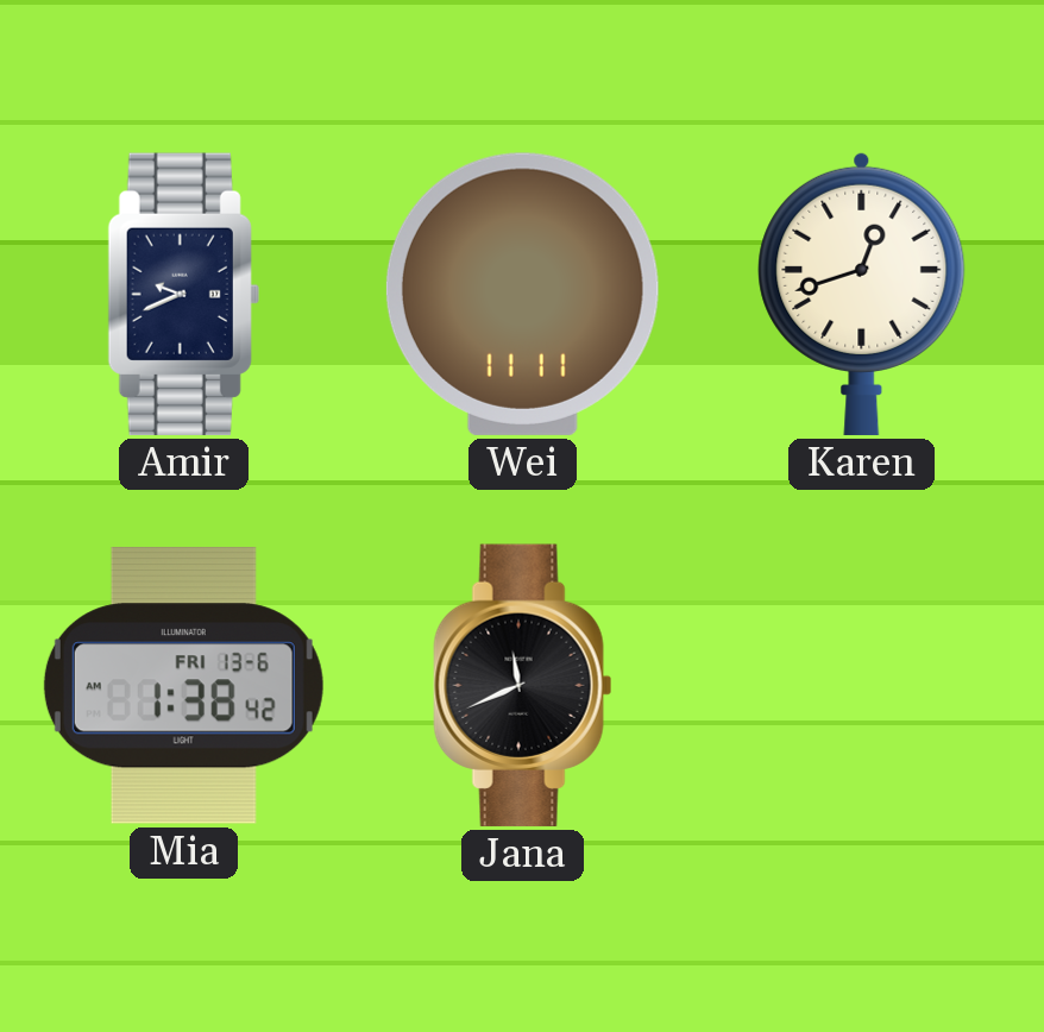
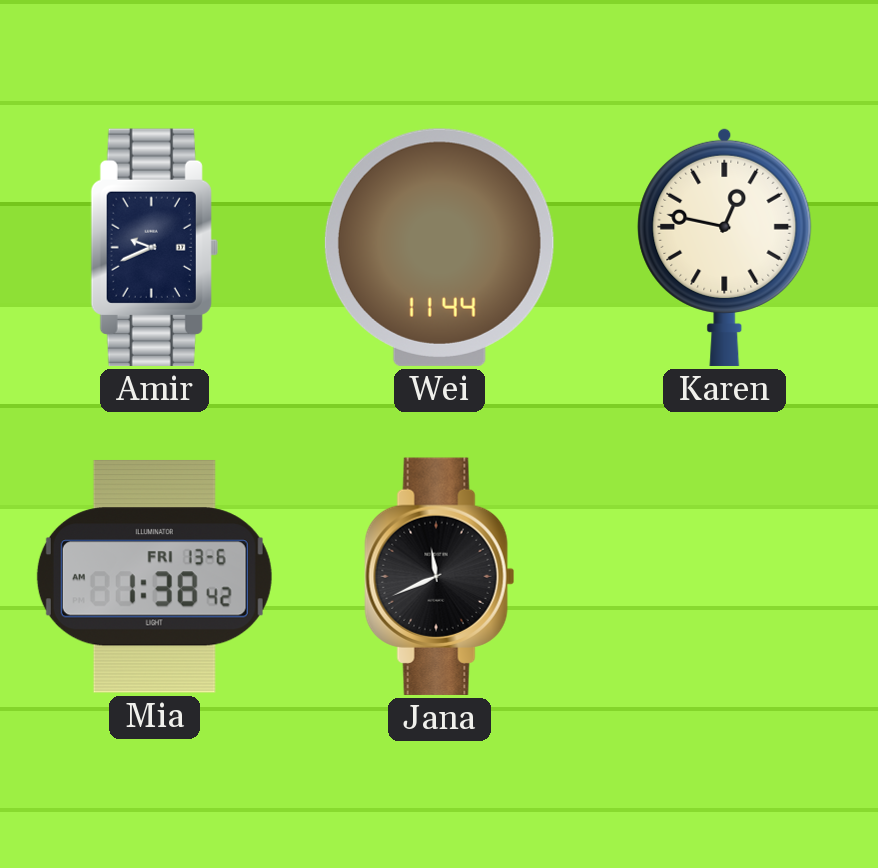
Wei: 11:11 -> 11:44
Karen: 12:42 -> 12:47
